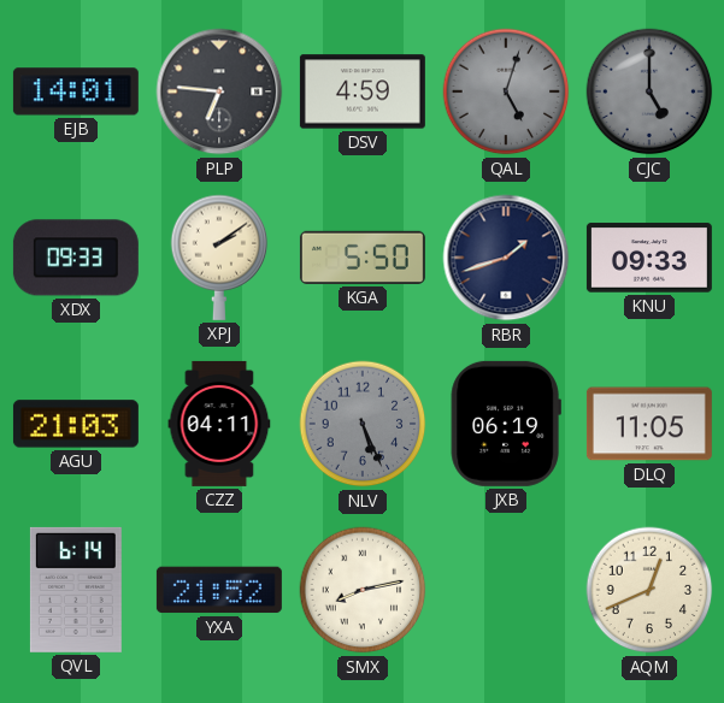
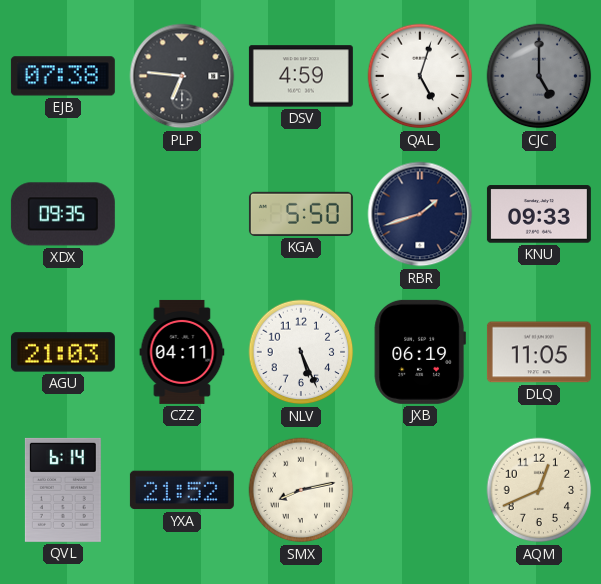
EJB: 14:01 -> 07:38
QAL dial: grey -> white
XDX: 09:33 -> 09:35
XPJ: 2:09 -> none
NLV dial: grey -> white
